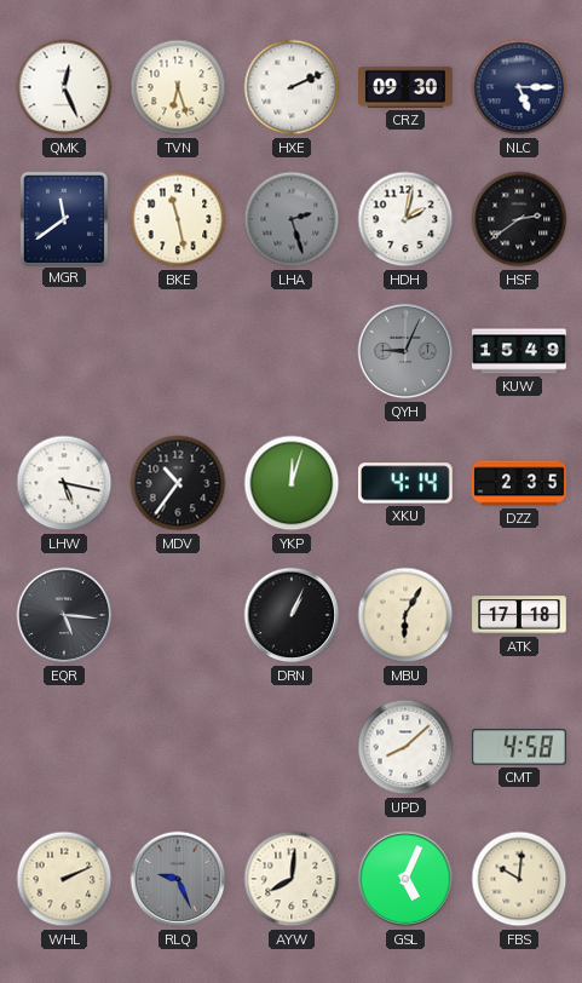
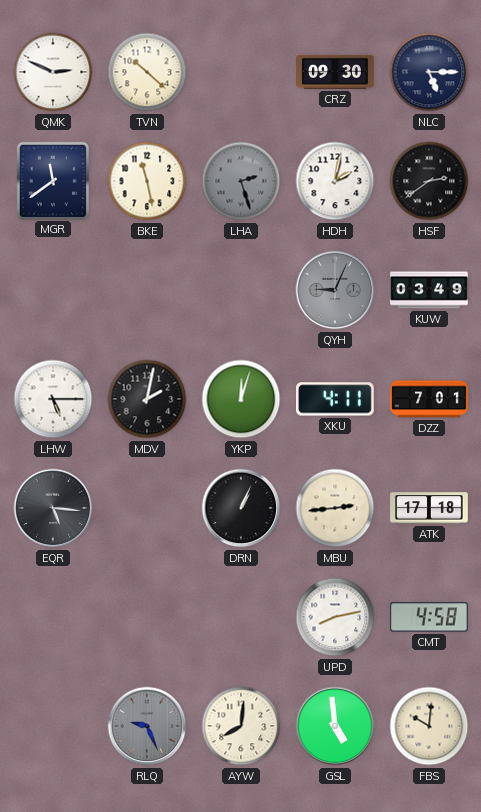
QMK: 12:26 -> 2:49
TVN: 6:27 -> 10:22
HXE: 2:11 -> none
KUW: 15:49 -> 03:49
LHW: 5:17 -> 5:15
MDV: 10:36 -> 2:02
XKU: 4:14 -> 4:11
DZZ: 2:35 -> 7:01
MBU: 6:05 -> 2:44
UPD: 8:08 -> 8:13
WHL: 2:11 -> none
GSL: 5:04 -> 4:59
